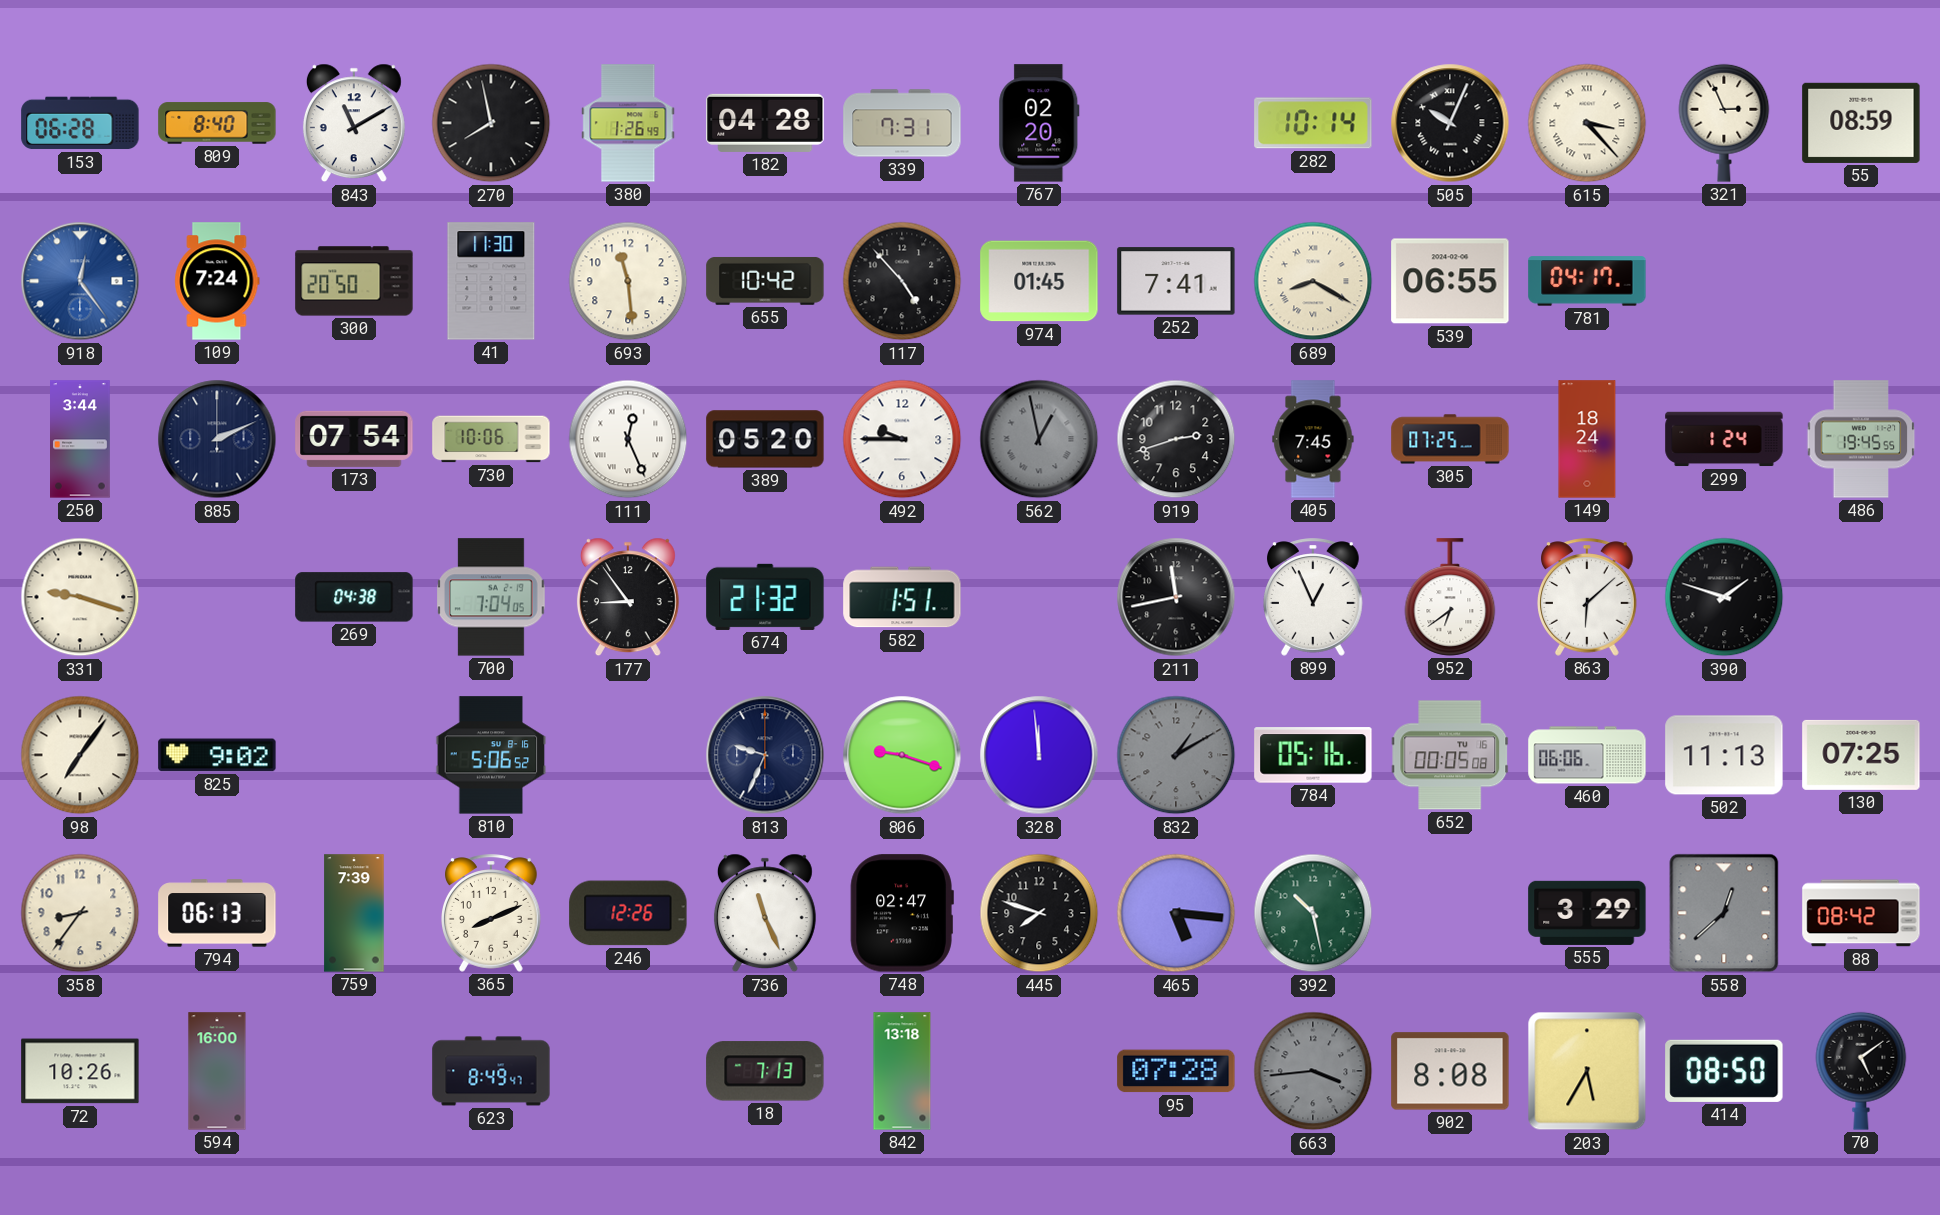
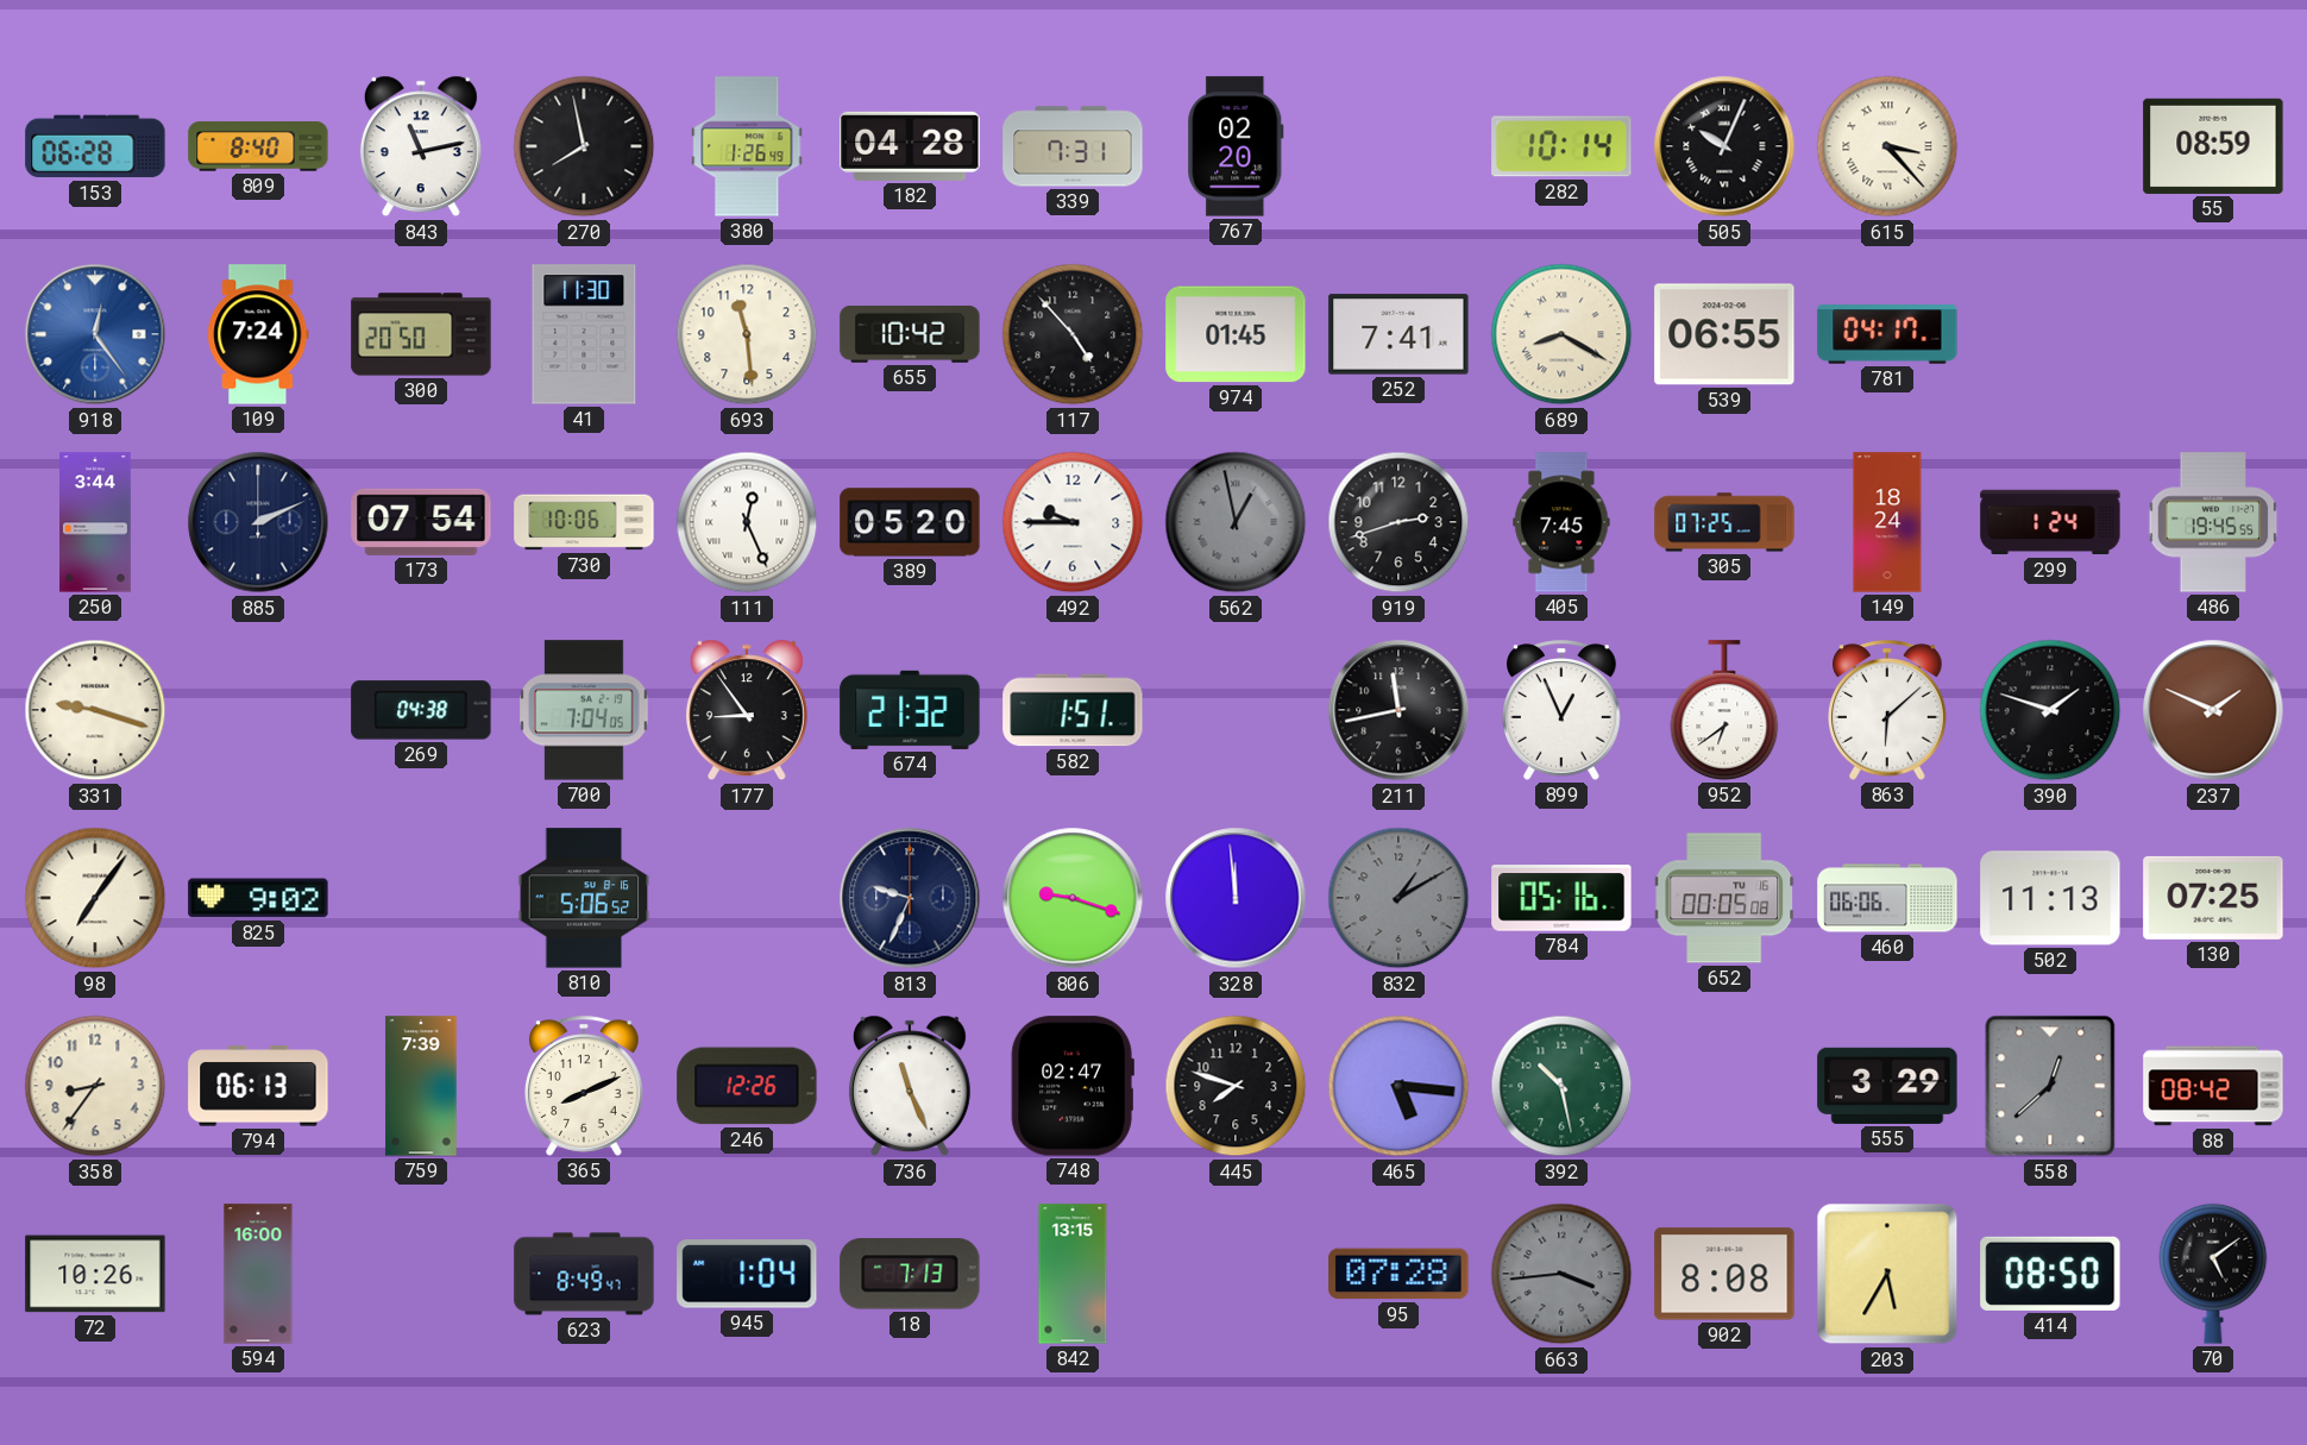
843: 11:10 -> 11:13
321: 2:56 -> none
237: none -> 1:49
945: none -> 1:04
842: 13:18 -> 13:15
